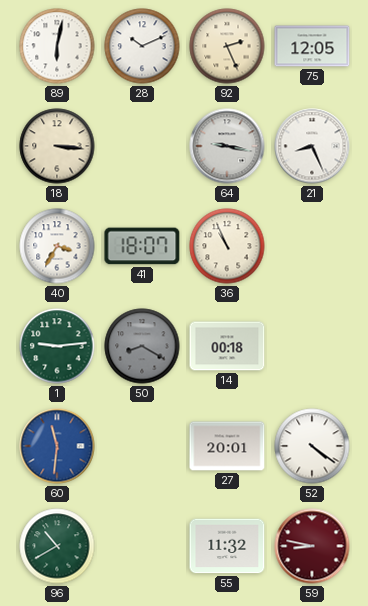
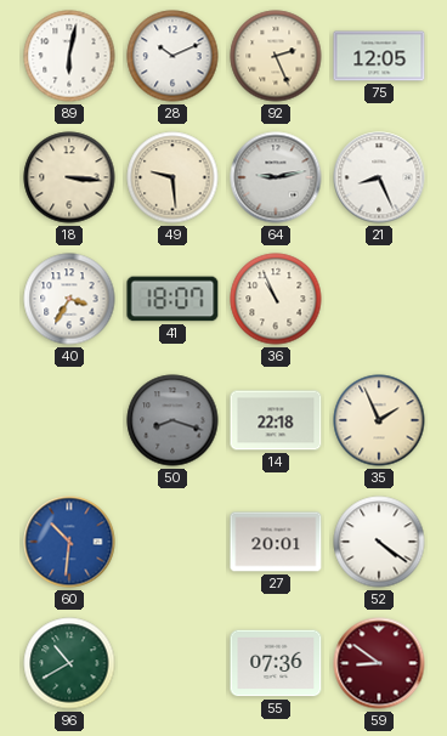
49: none -> 9:29
64: 9:17 -> 9:13
1: 9:14 -> none
50: 8:20 -> 8:18
14: 00:18 -> 22:18
35: none -> 1:56
60: 11:31 -> 10:31
55: 11:32 -> 07:36
59: 8:47 -> 8:51
